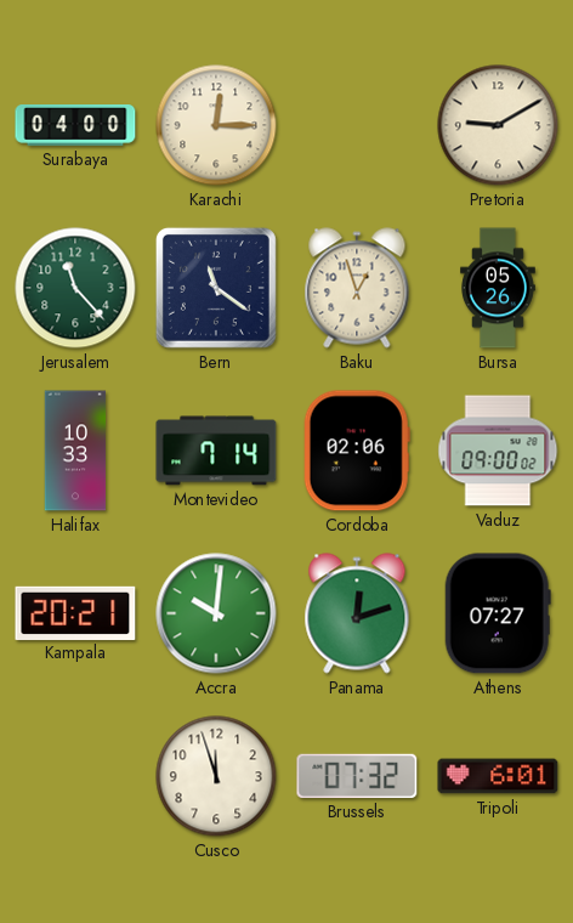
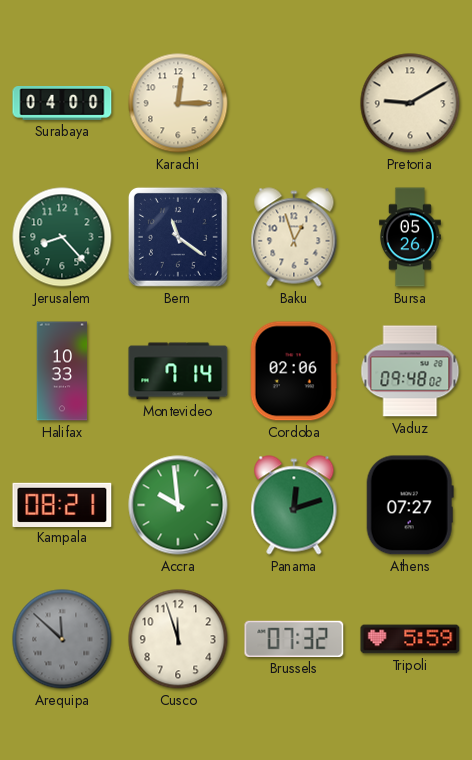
Jerusalem: 11:23 -> 8:23
Vaduz: 09:00 -> 09:48
Kampala: 20:21 -> 08:21
Accra: 10:01 -> 9:59
Arequipa: none -> 11:52
Tripoli: 6:01 -> 5:59
